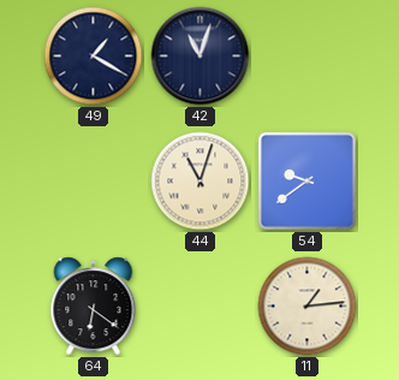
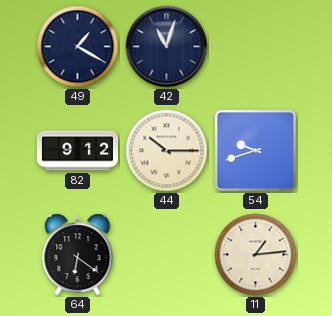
82: none -> 9:12
44: 11:03 -> 10:15
54: 9:39 -> 9:42
